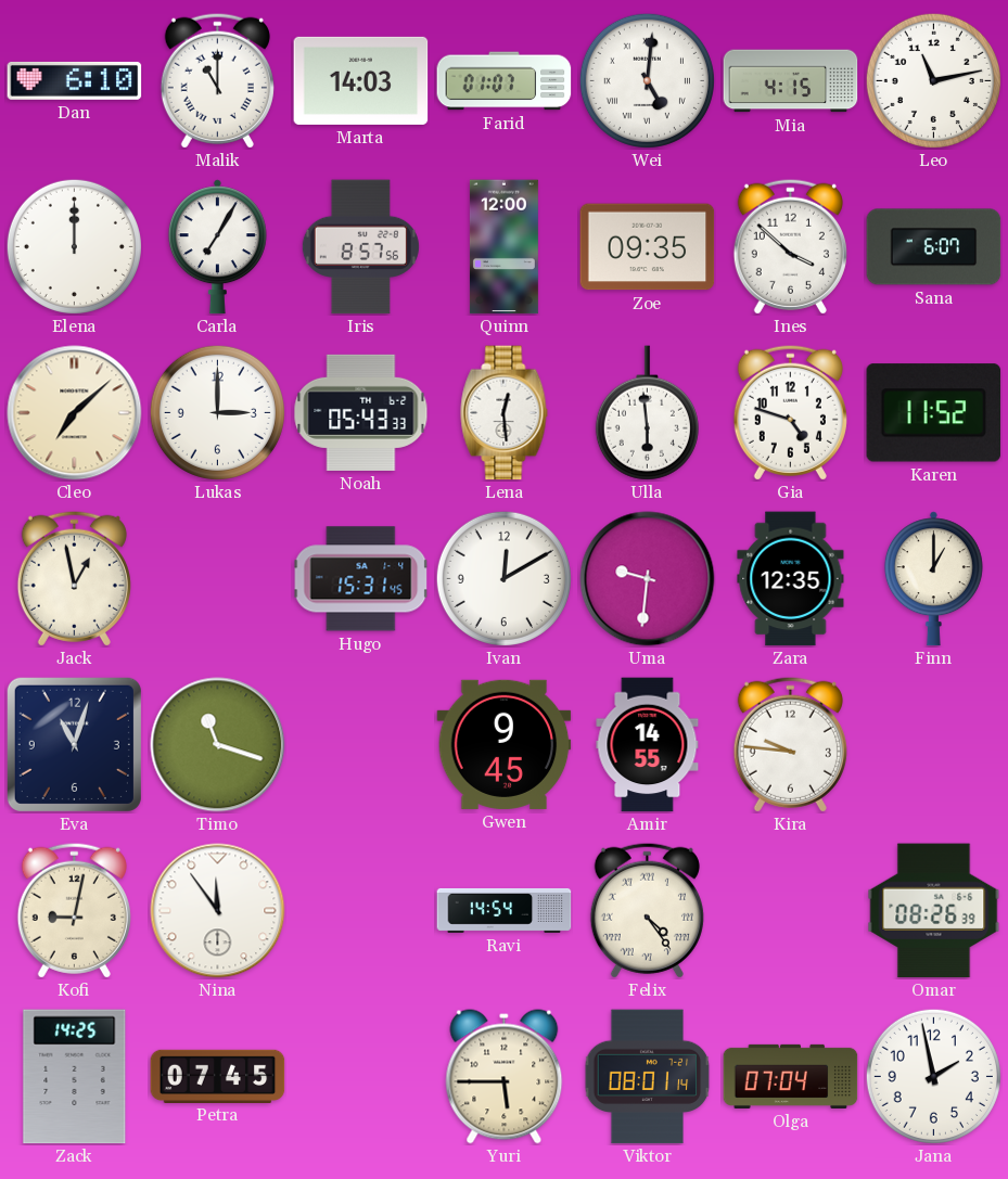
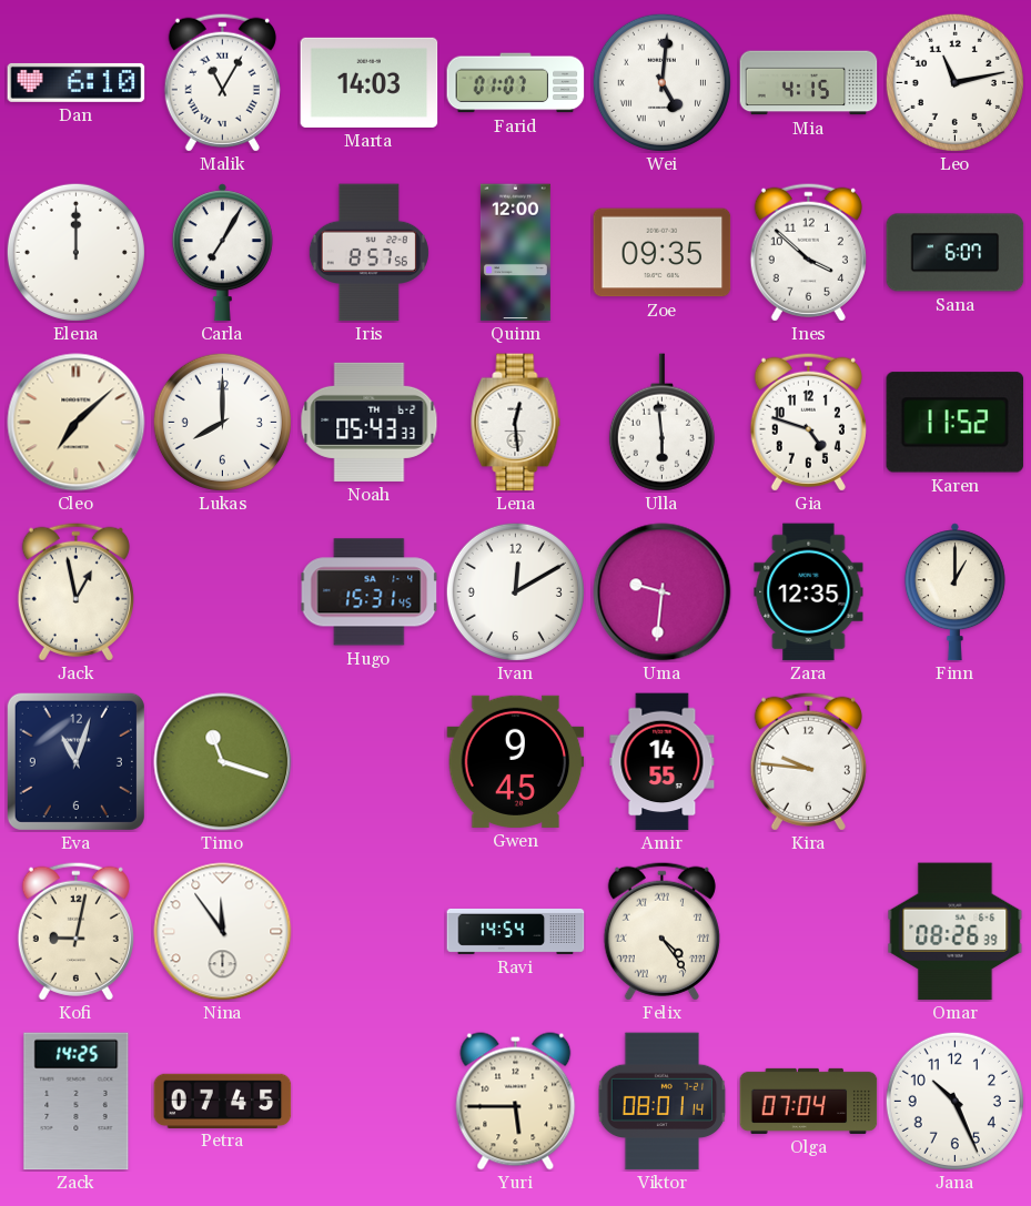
Malik: 11:00 -> 11:05
Lukas: 3:00 -> 8:00
Jana: 1:58 -> 10:26
